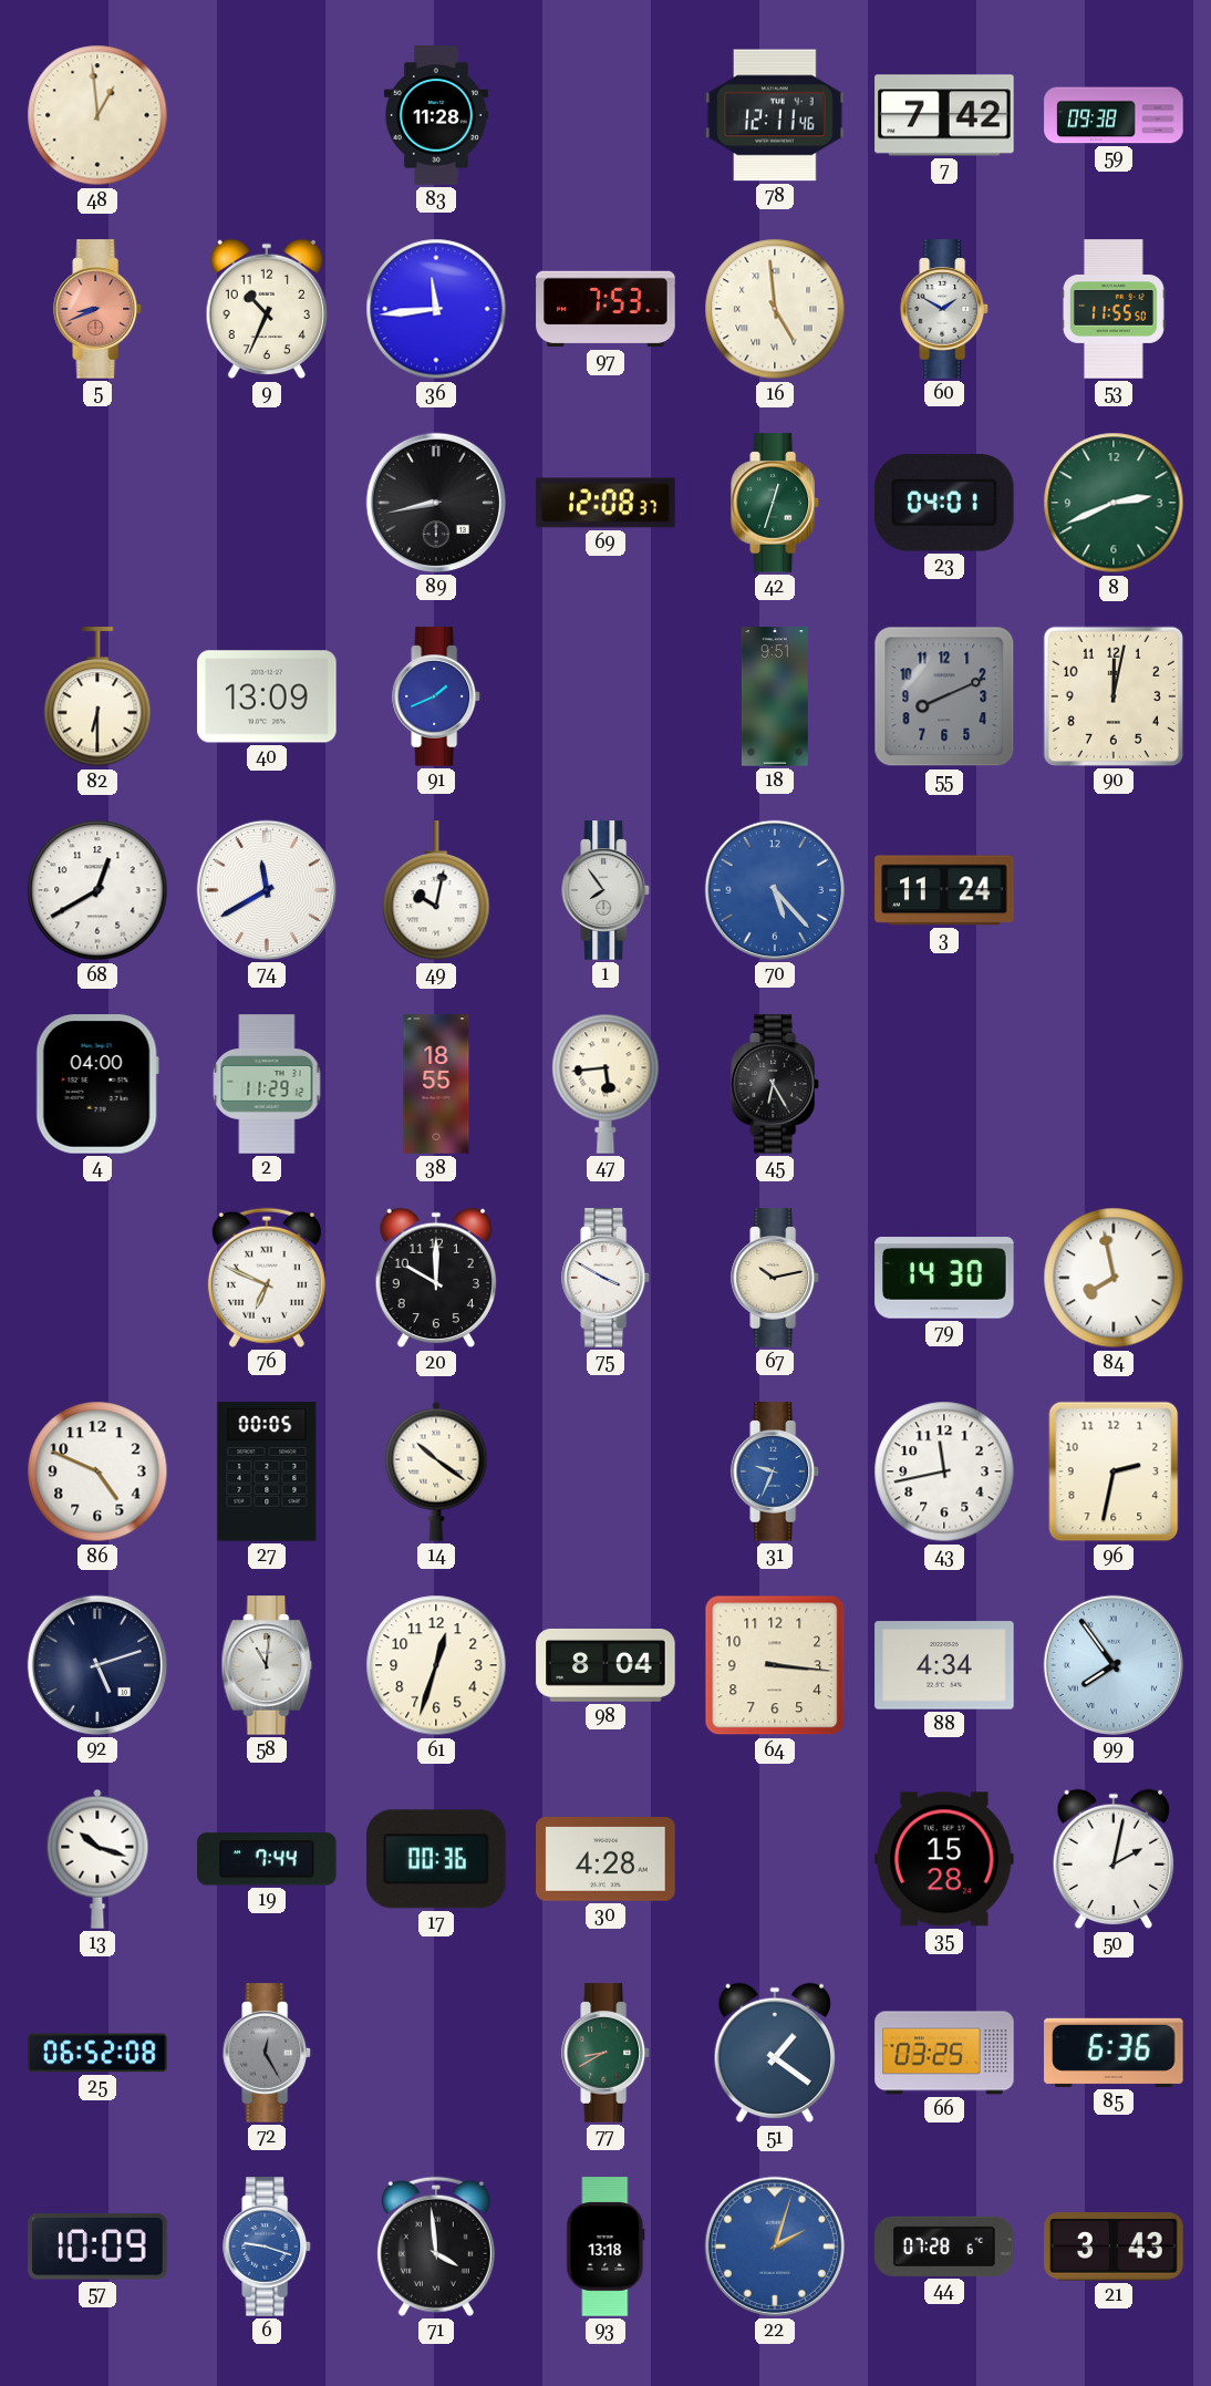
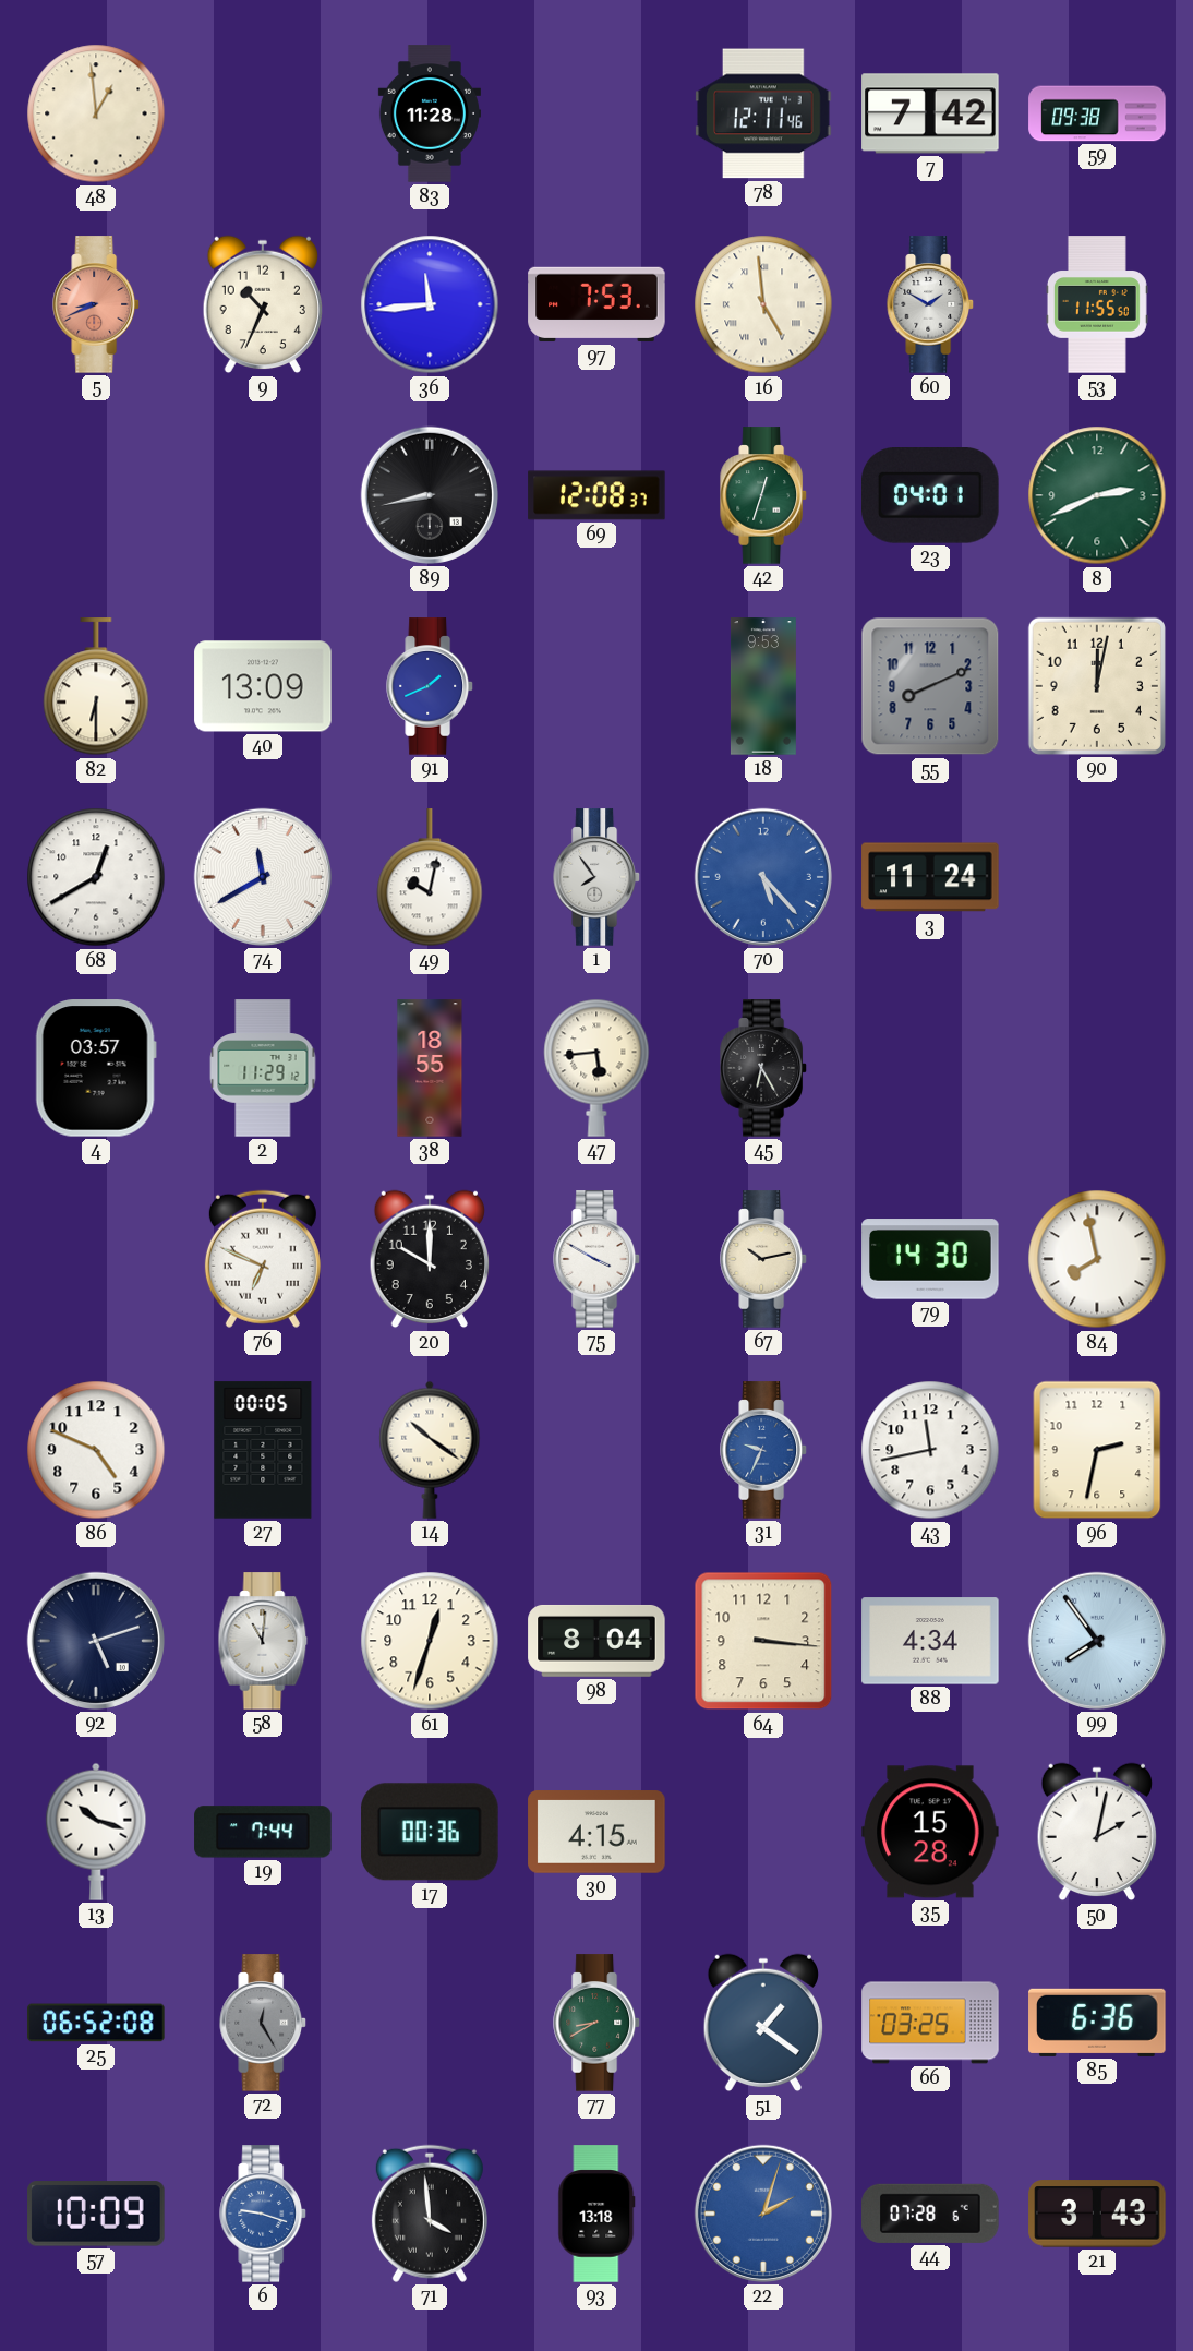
18: 9:51 -> 9:53
4: 04:00 -> 03:57
30: 4:28 -> 4:15
